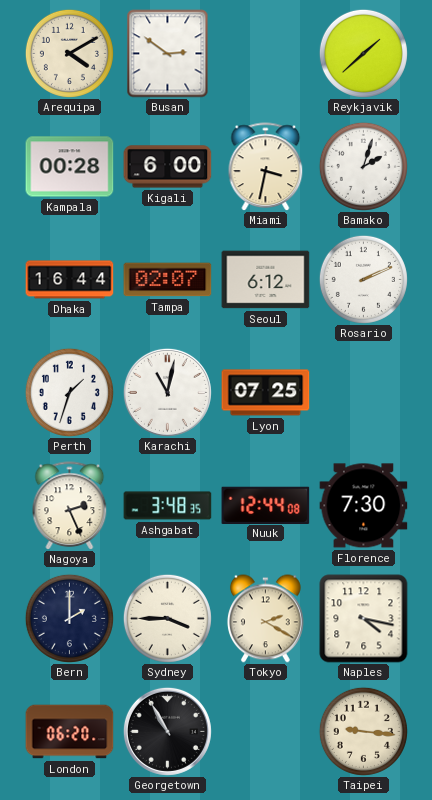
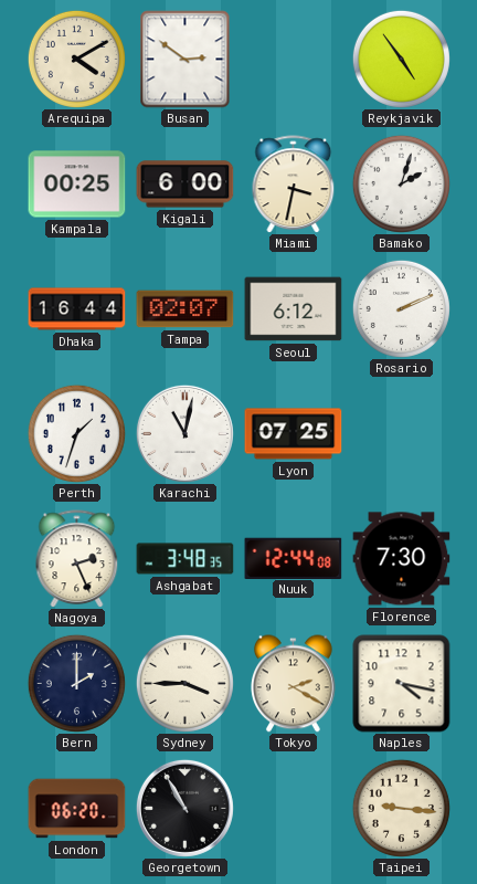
Reykjavik: 1:38 -> 4:54
Kampala: 00:28 -> 00:25
